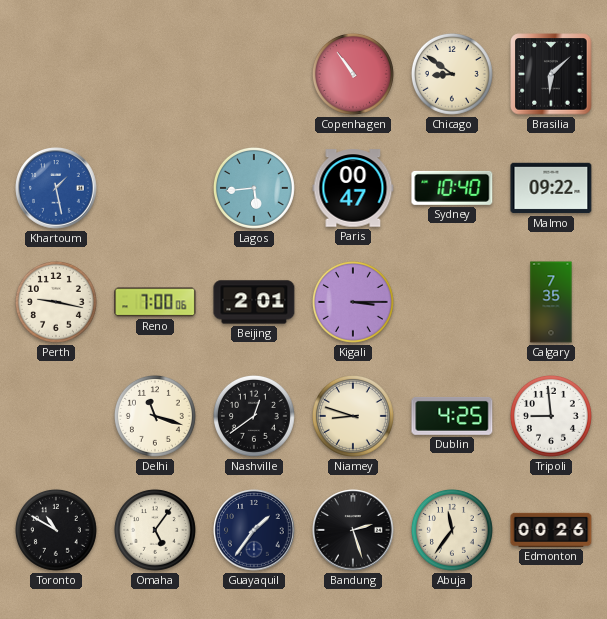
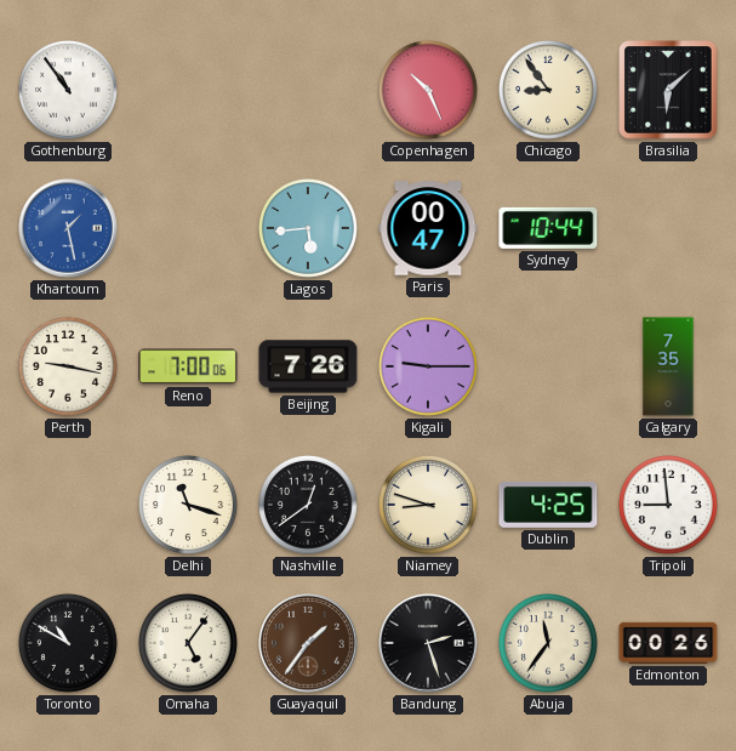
Gothenburg: none -> 10:54
Copenhagen: 10:54 -> 10:26
Chicago: 8:51 -> 8:54
Sydney: 10:40 -> 10:44
Malmo: 09:22 -> none
Beijing: 2:01 -> 7:26
Kigali: 3:15 -> 9:15
Guayaquil dial: navy -> brown
